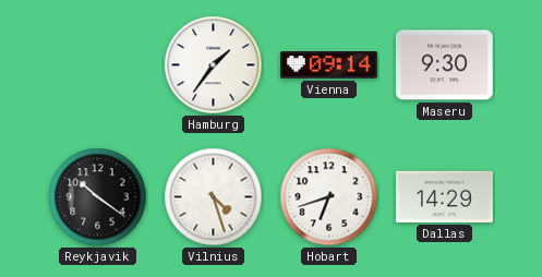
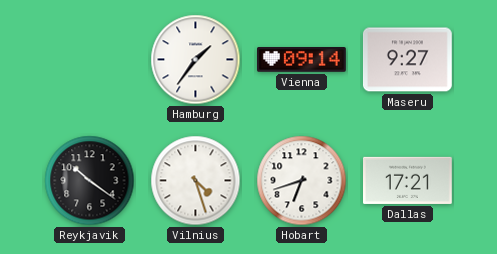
Maseru: 9:30 -> 9:27
Dallas: 14:29 -> 17:21
